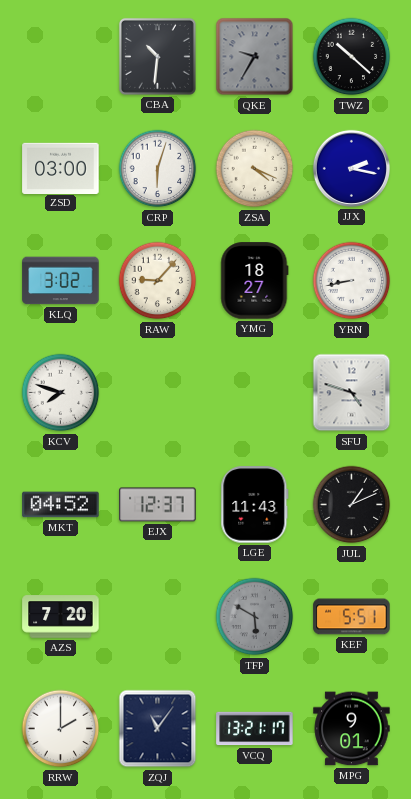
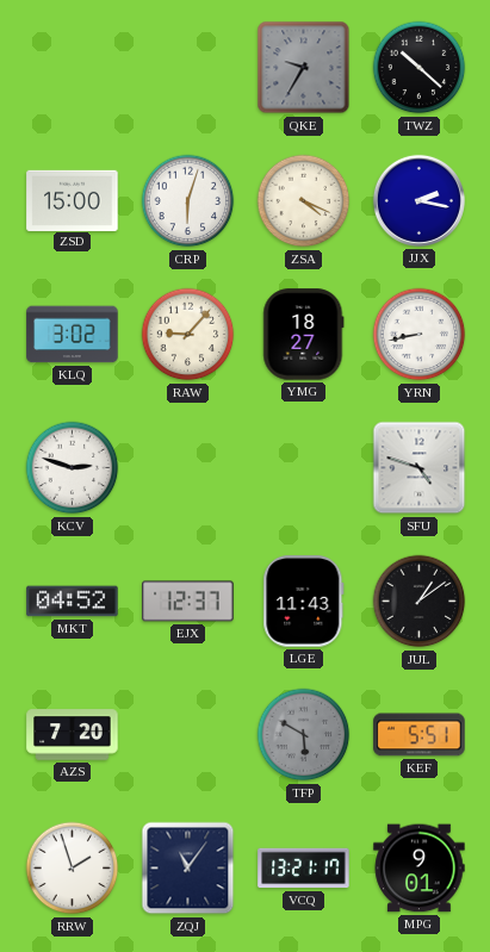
CBA: 10:31 -> none
ZSD: 03:00 -> 15:00
KCV: 7:48 -> 2:48
JUL: 1:11 -> 1:09
RRW: 2:00 -> 1:57
